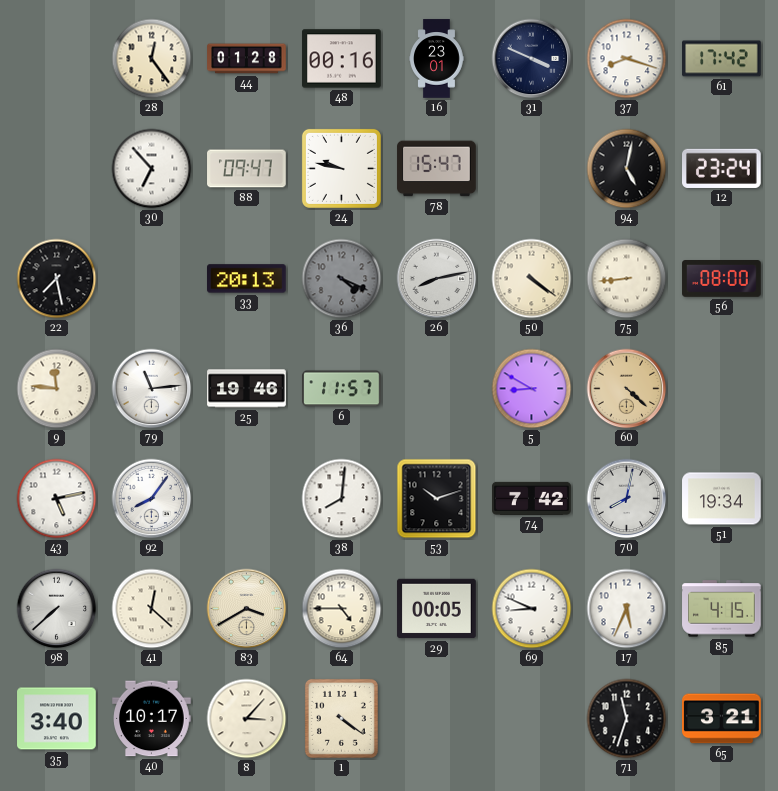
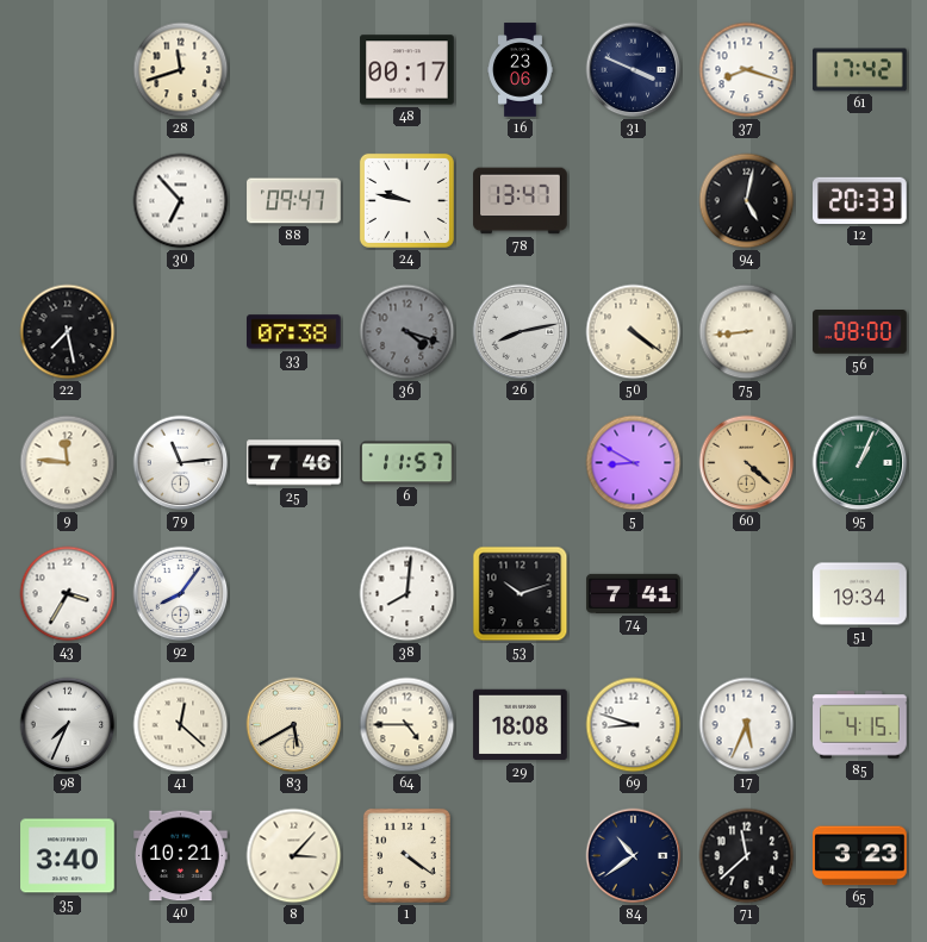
28: 12:24 -> 11:42
44: 01:28 -> none
48: 00:16 -> 00:17
16: 23:01 -> 23:06
78: 15:47 -> 13:47
12: 23:24 -> 20:33
33: 20:13 -> 07:38
36: 4:19 -> 4:18
25: 19:46 -> 7:46
95: none -> 1:04
43: 5:13 -> 3:35
74: 7:42 -> 7:41
70: 8:02 -> none
98: 7:38 -> 7:34
83: 3:40 -> 5:40
29: 00:05 -> 18:08
69: 8:49 -> 8:48
40: 10:17 -> 10:21
84: none -> 10:39
71: 11:33 -> 11:38
65: 3:21 -> 3:23
